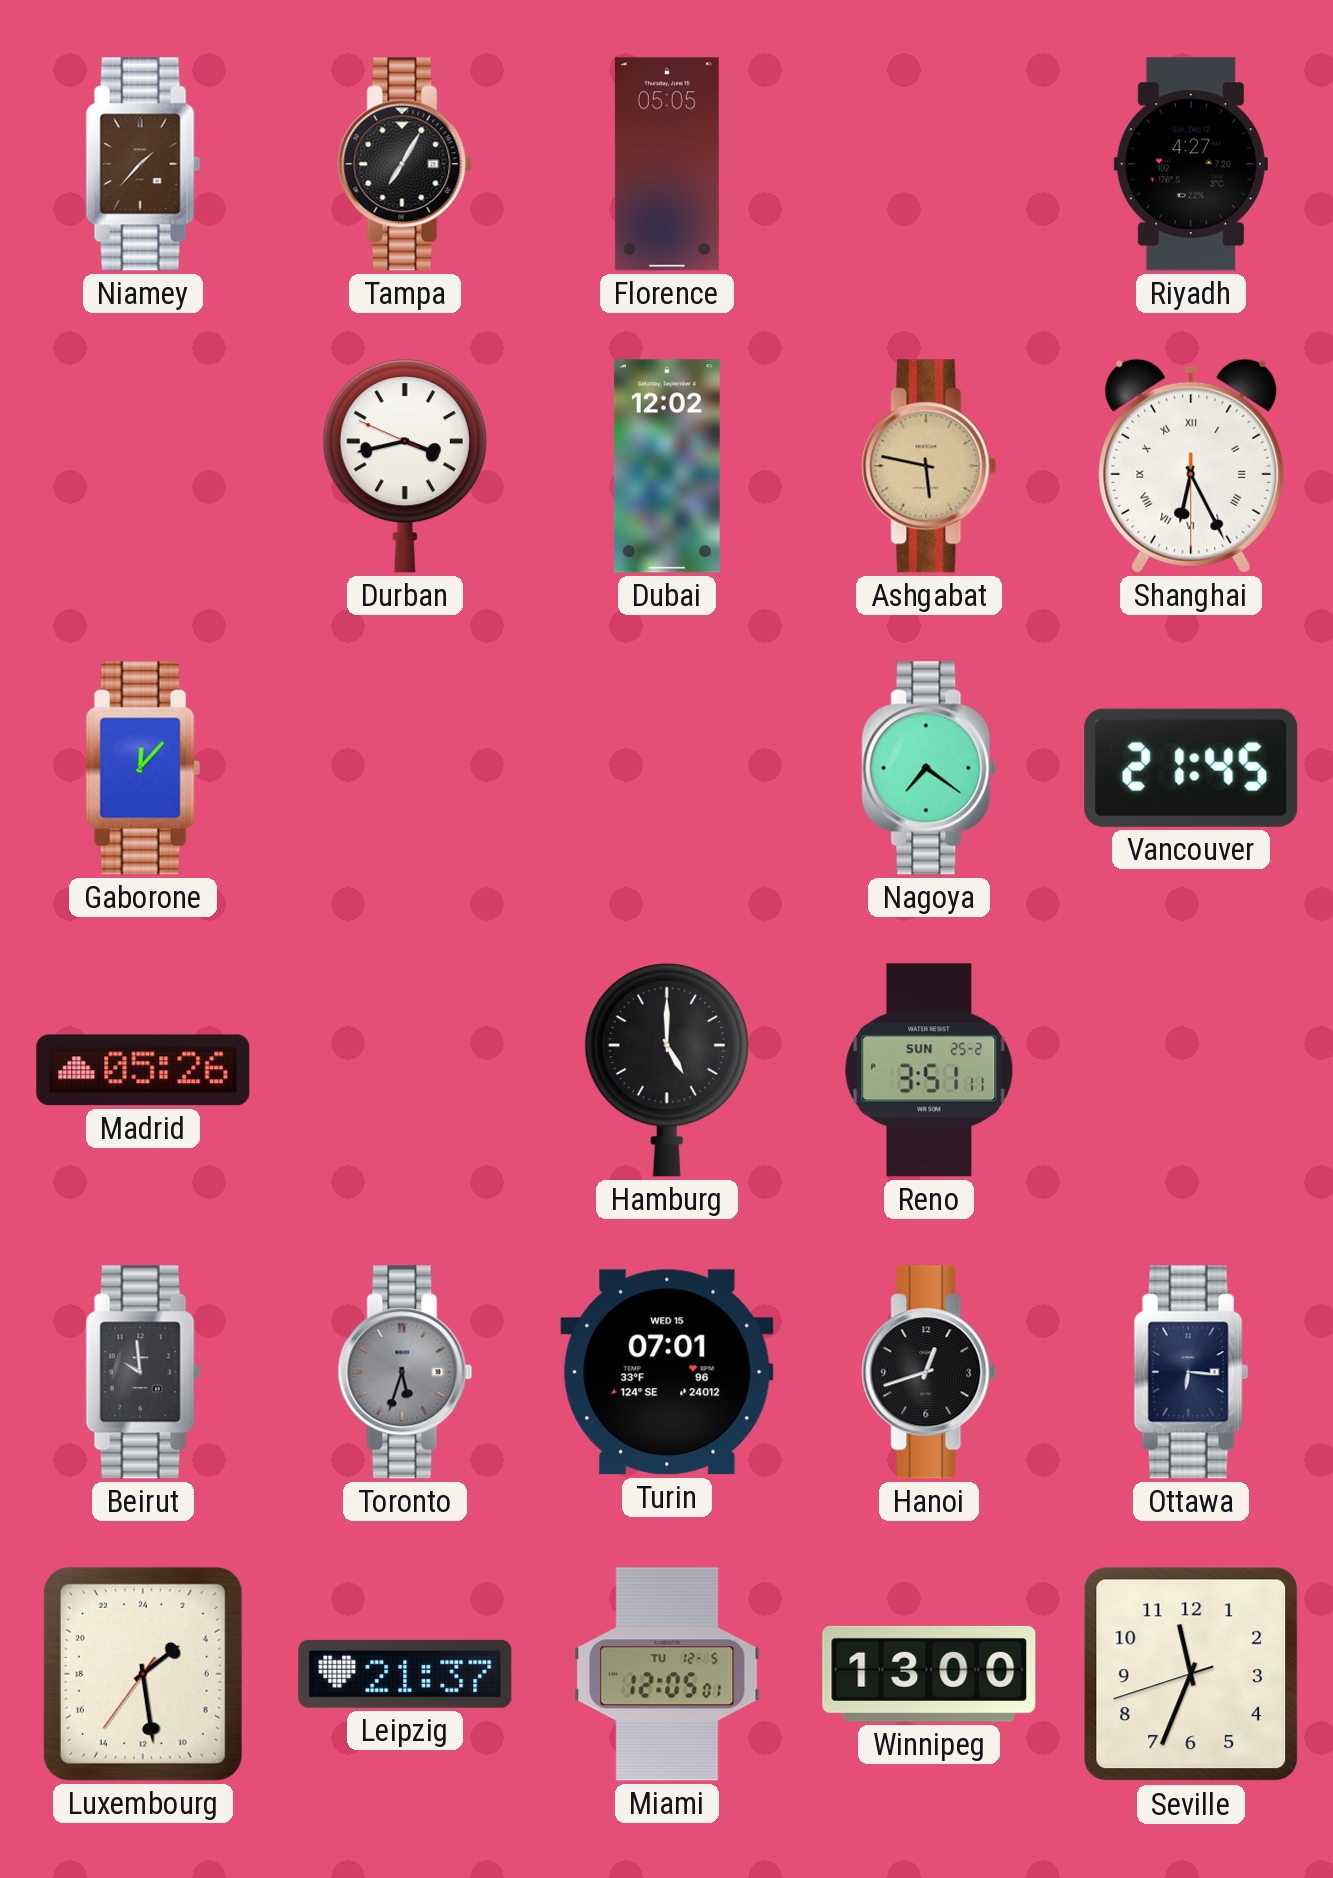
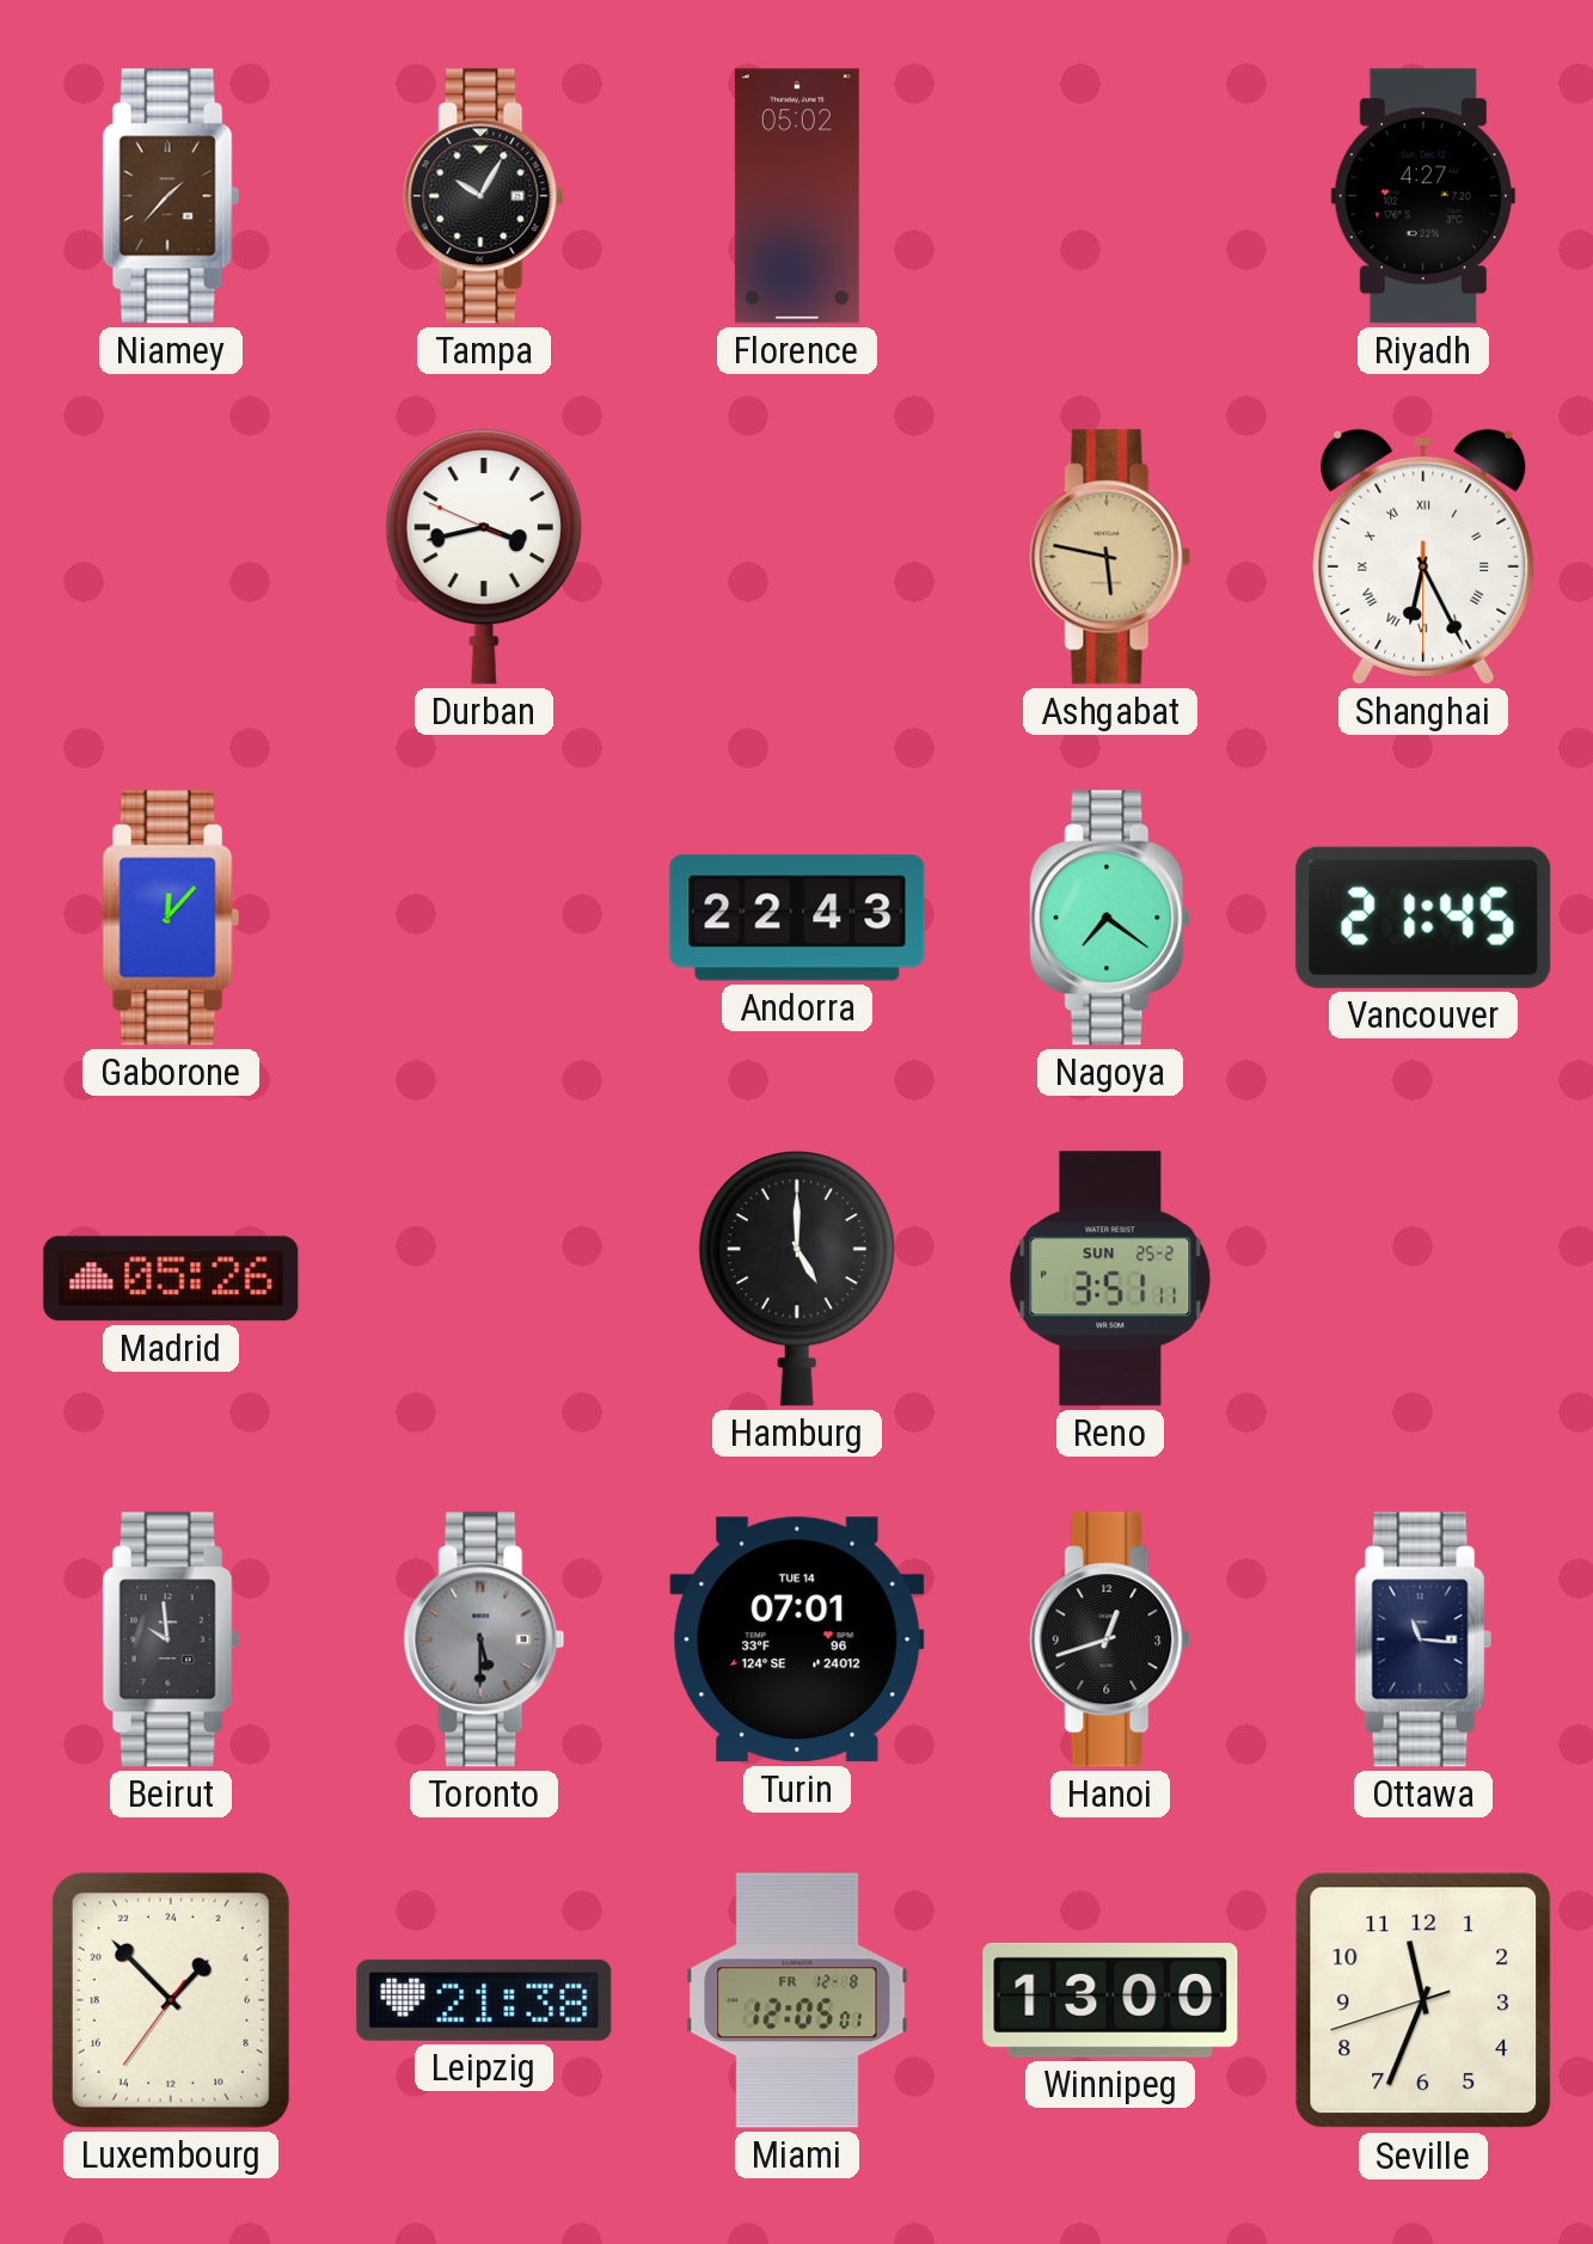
Tampa: 7:05 -> 10:05
Florence: 05:05 -> 05:02
Dubai: 12:02 -> none
Andorra: none -> 22:43
Toronto: 5:33 -> 5:30
Turin date: WED 15 -> TUE 14
Ottawa: 6:16 -> 11:16
Luxembourg: 3:28 -> 2:52
Leipzig: 21:37 -> 21:38
Miami date: TU 12-5 -> FR 12-8
